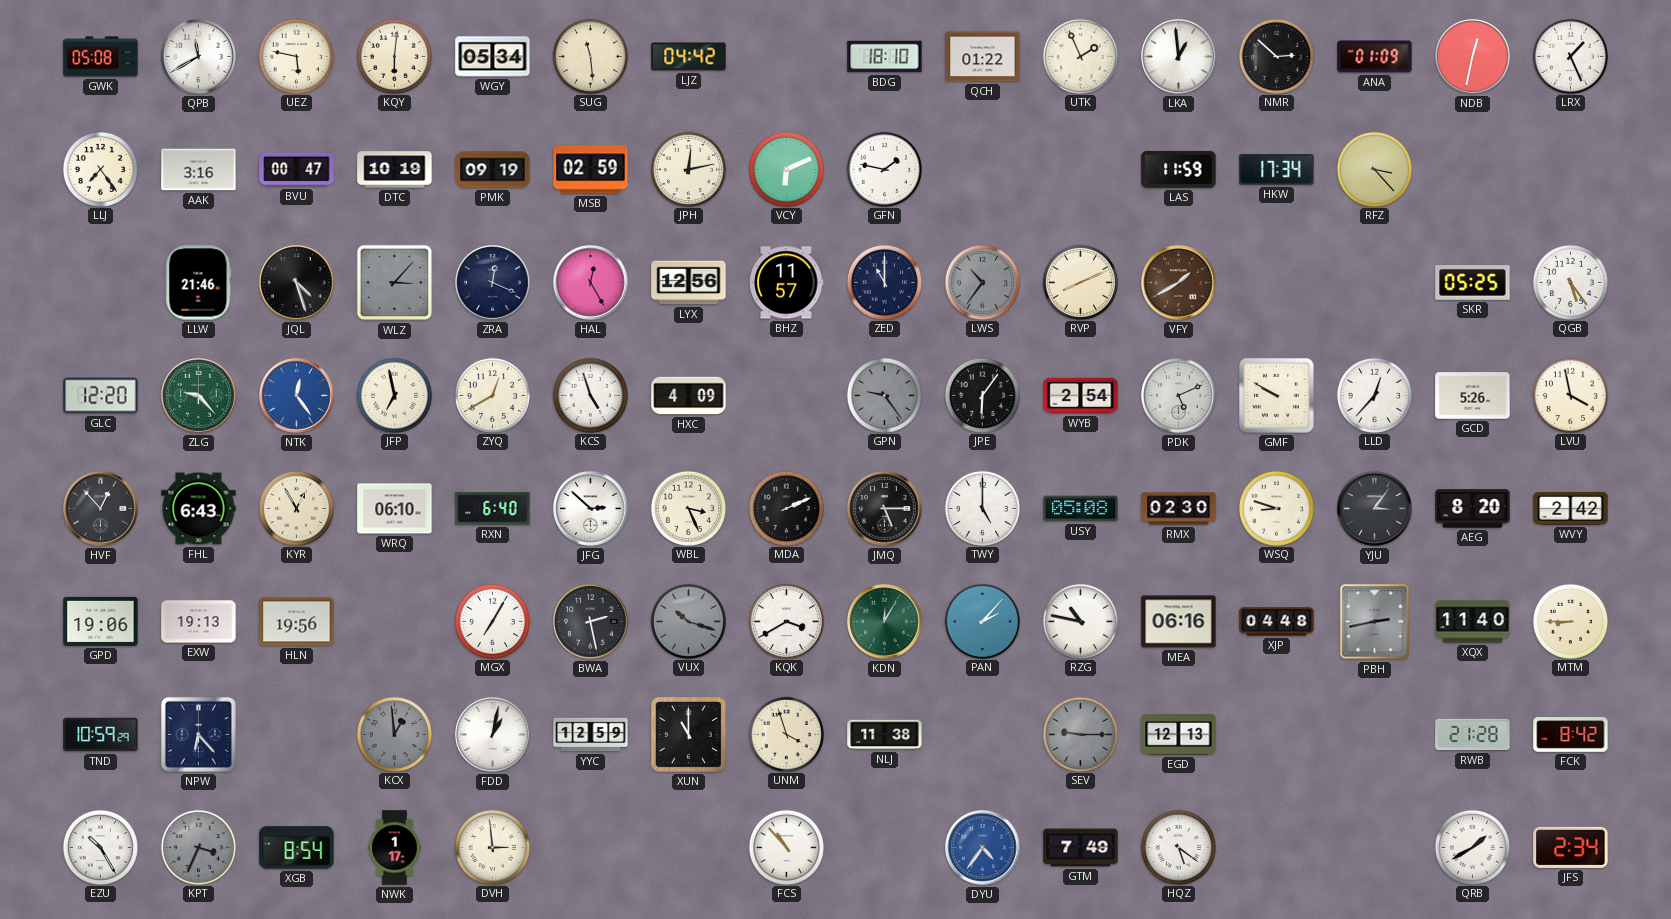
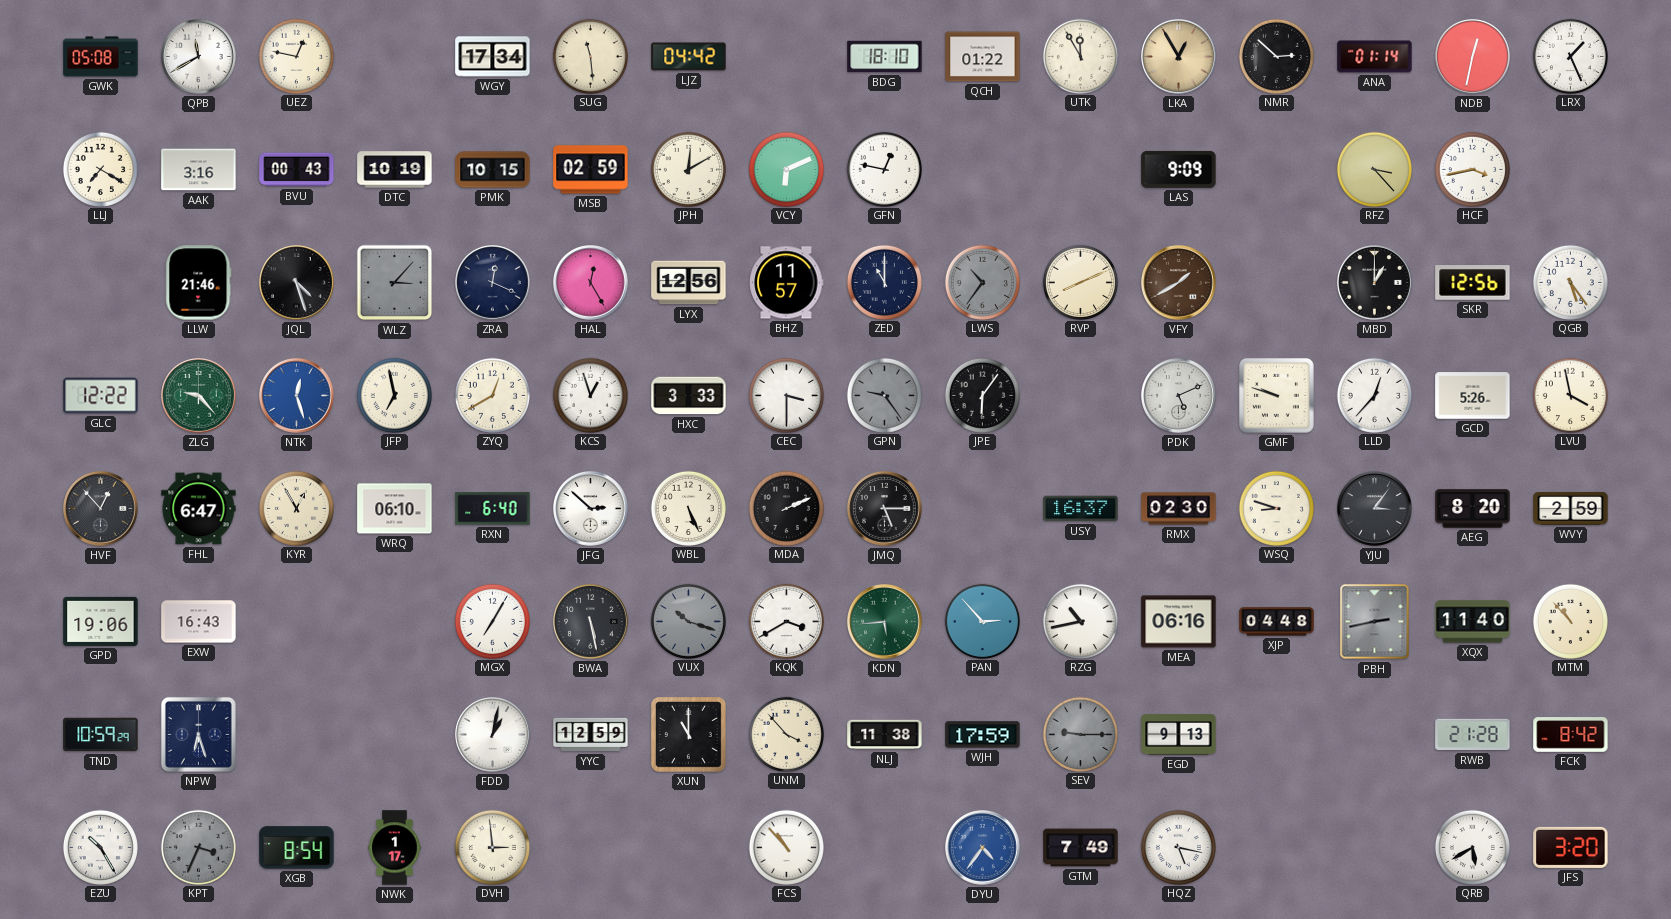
UEZ: 5:47 -> 12:47
KQY: 6:01 -> none
WGY: 05:34 -> 17:34
UTK: 1:56 -> 11:55
LKA: 12:59 -> 12:55
LKA dial: white -> champagne
ANA: 01:09 -> 01:14
LLJ: 7:24 -> 7:20
BVU: 00:47 -> 00:43
PMK: 09:19 -> 10:15
JPH: 12:13 -> 12:10
GFN: 1:47 -> 12:47
LAS: 11:59 -> 9:09
HKW: 17:34 -> none
HCF: none -> 3:43
MBD: none -> 1:00
SKR: 05:25 -> 12:56
GLC: 12:20 -> 12:22
NTK: 12:24 -> 12:27
KCS: 4:57 -> 12:57
HXC: 4:09 -> 3:33
CEC: none -> 3:30
WYB: 2:54 -> none
GMF: 9:50 -> 9:48
FHL: 6:43 -> 6:47
WBL: 3:26 -> 5:26
TWY: 5:00 -> none
USY: 05:08 -> 16:37
WVY: 2:42 -> 2:59
EXW: 19:13 -> 16:43
HLN: 19:56 -> none
BWA: 2:28 -> 5:28
KDN: 12:05 -> 5:44
PAN: 2:07 -> 2:53
RZG: 10:47 -> 10:43
MTM: 8:45 -> 10:53
NPW: 6:23 -> 6:27
KCX: 12:59 -> none
UNM: 3:57 -> 3:53
WJH: none -> 17:59
EGD: 12:13 -> 9:13
HQZ: 5:21 -> 5:17
QRB: 1:40 -> 5:40
JFS: 2:34 -> 3:20
